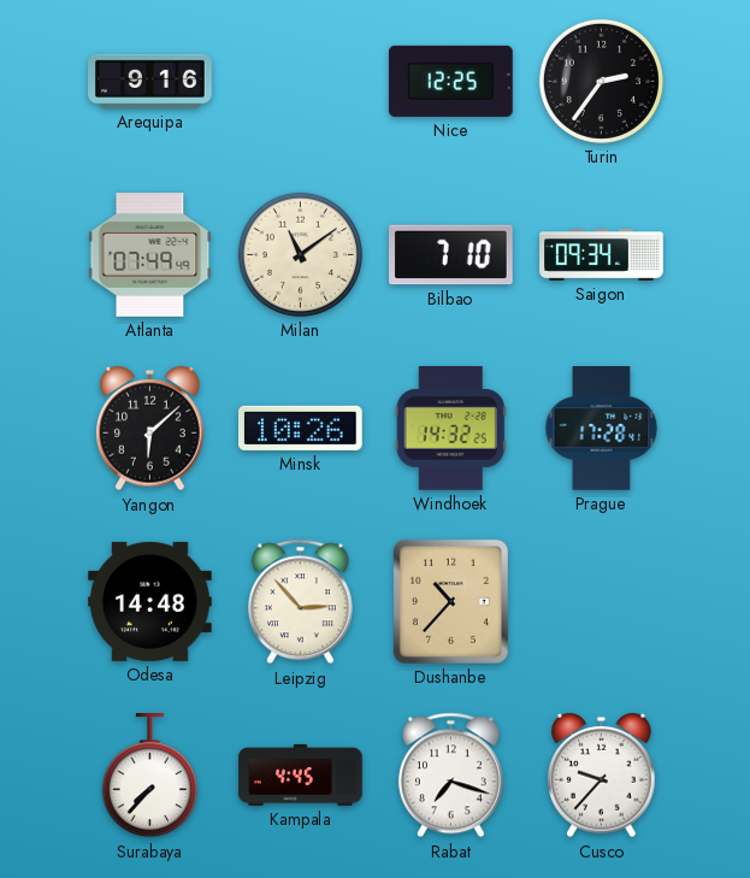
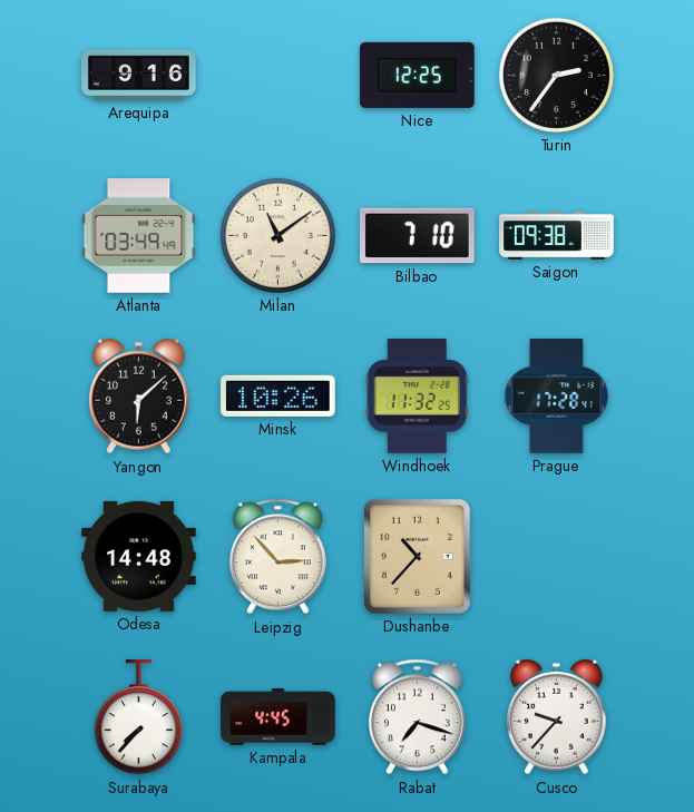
Atlanta: 07:49 -> 03:49
Saigon: 09:34 -> 09:38
Windhoek: 14:32 -> 11:32
